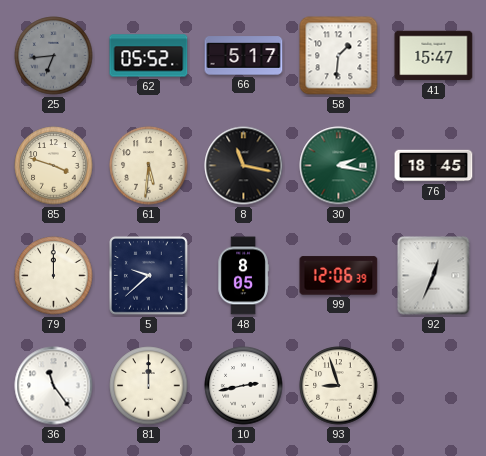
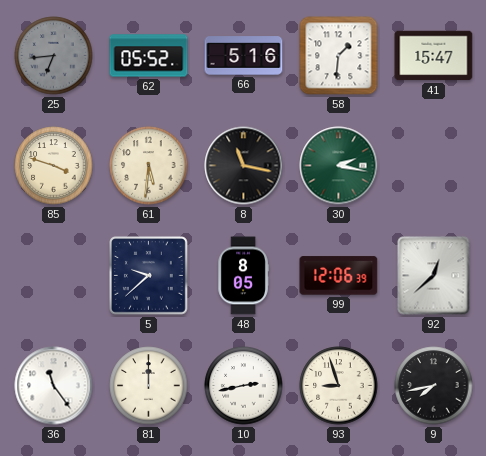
66: 5:17 -> 5:16
76: 18:45 -> none
79: 12:00 -> none
92: 12:34 -> 12:38
9: none -> 7:43
